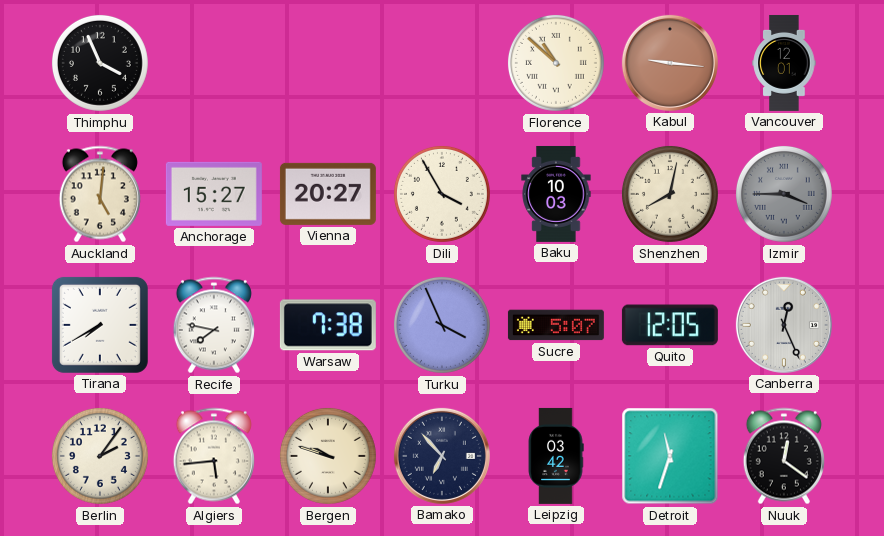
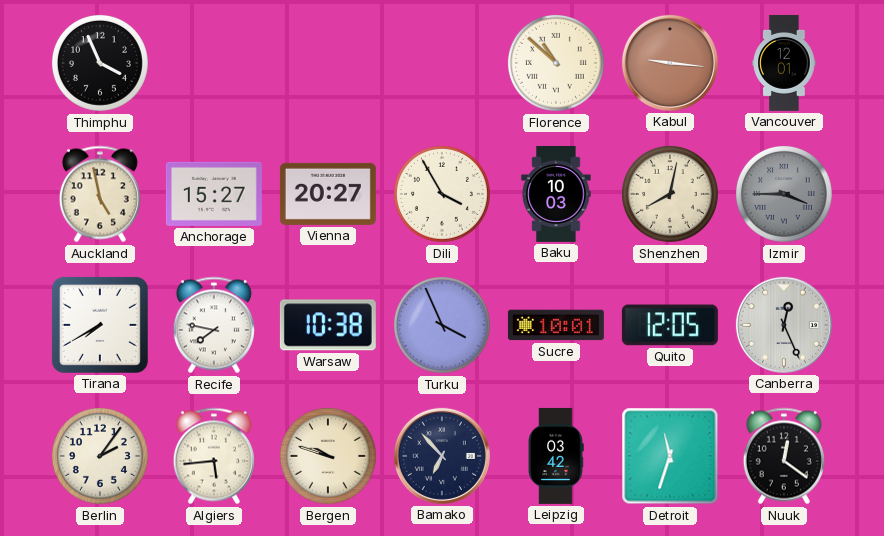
Auckland: 5:01 -> 4:58
Warsaw: 7:38 -> 10:38
Sucre: 5:07 -> 10:01
